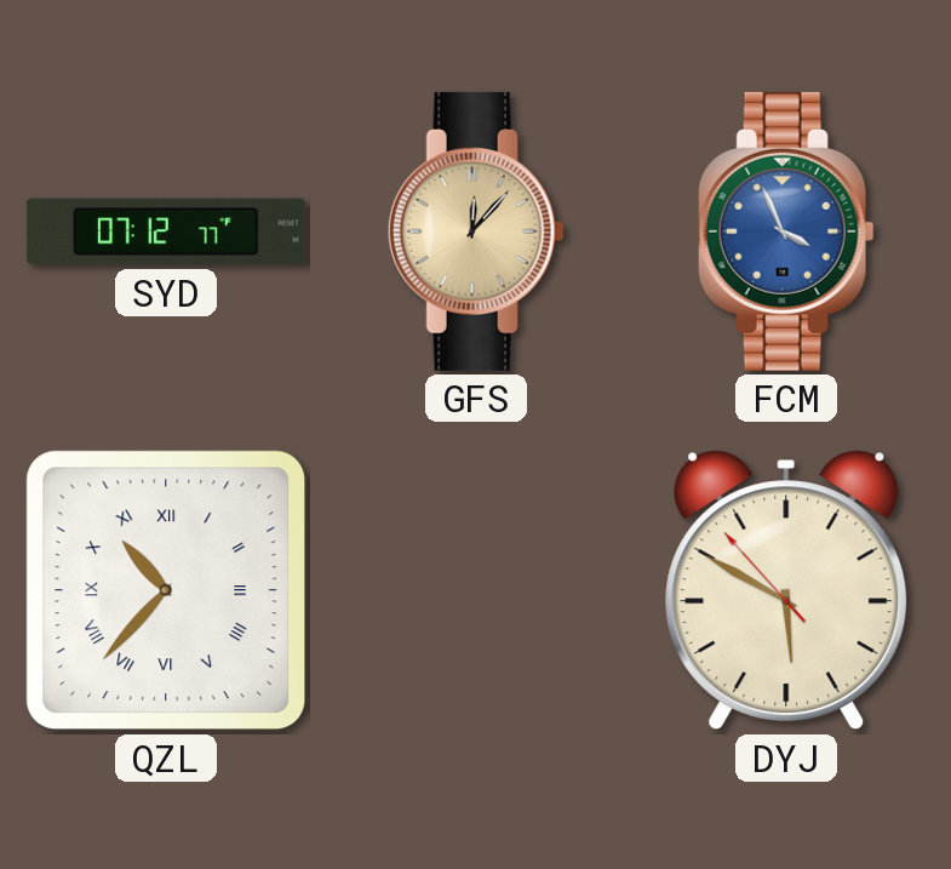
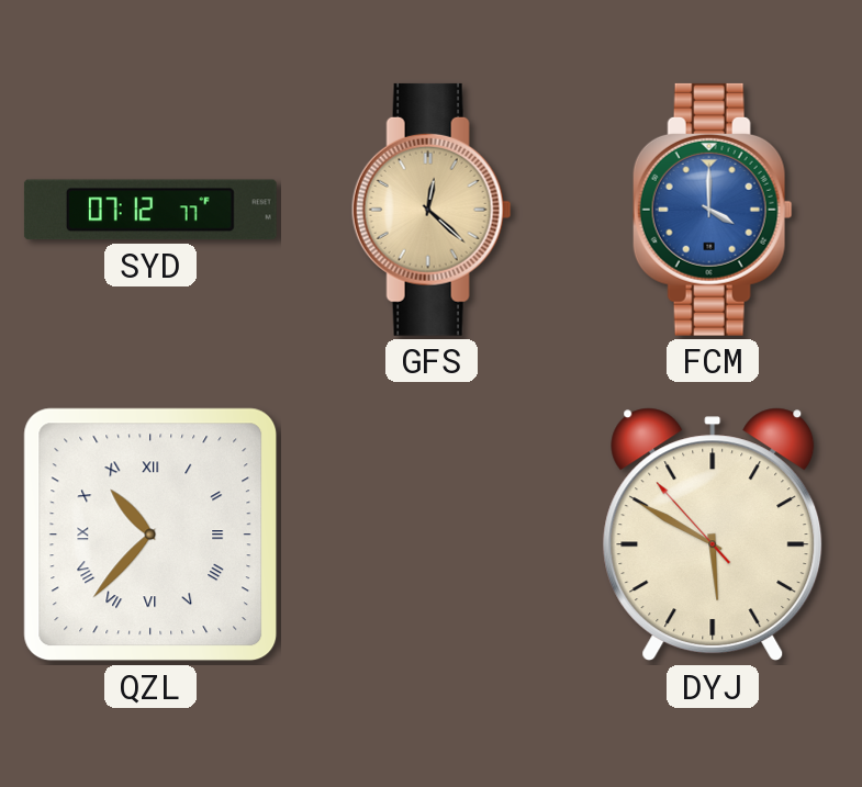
GFS: 12:07 -> 12:22
FCM: 3:56 -> 4:00
